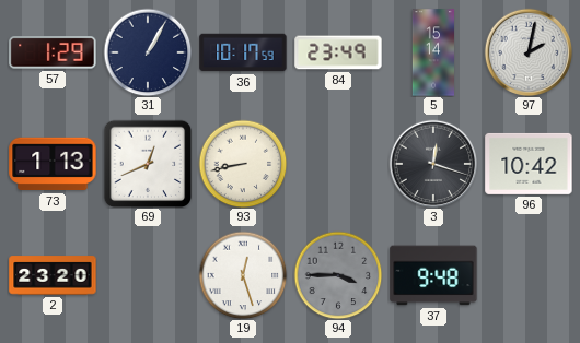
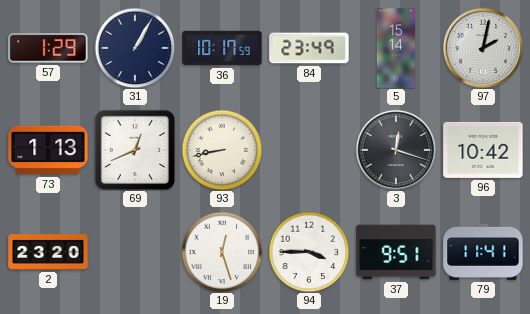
94 dial: grey -> white
37: 9:48 -> 9:51
79: none -> 11:41
